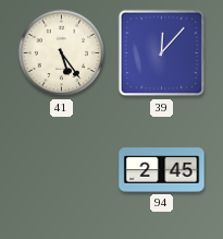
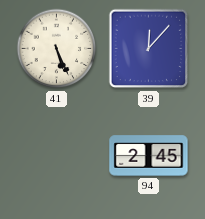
41: 5:24 -> 5:26
